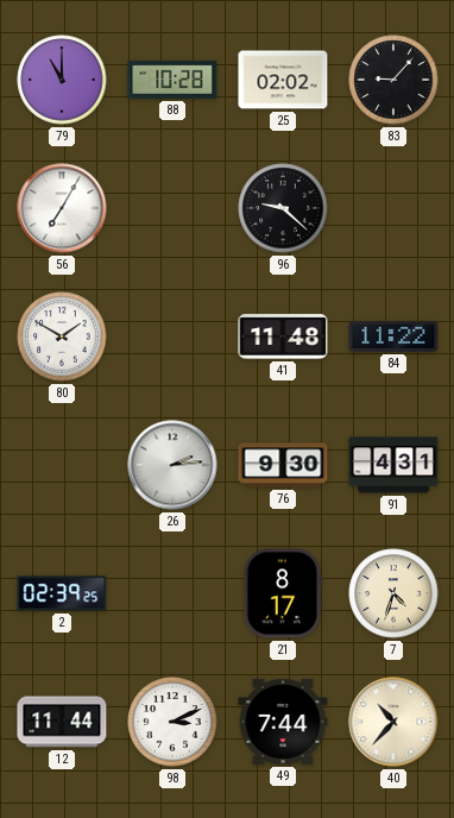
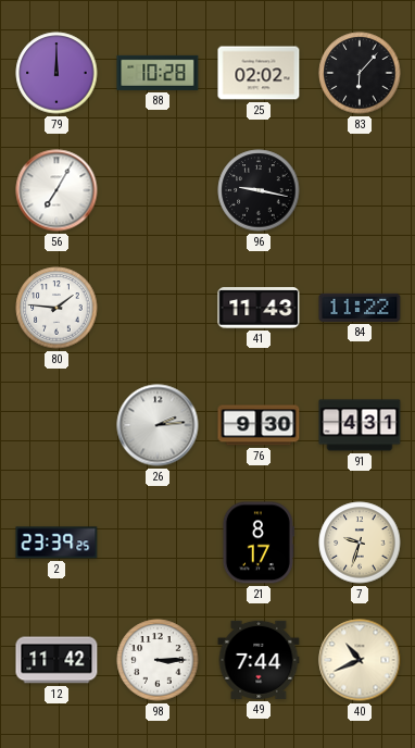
79: 11:00 -> 12:00
83: 9:07 -> 6:07
96: 9:22 -> 9:17
80: 1:50 -> 1:46
41: 11:48 -> 11:43
2: 02:39 -> 23:39
7: 4:33 -> 9:33
12: 11:44 -> 11:42
98: 3:11 -> 3:15
40: 10:37 -> 10:41
